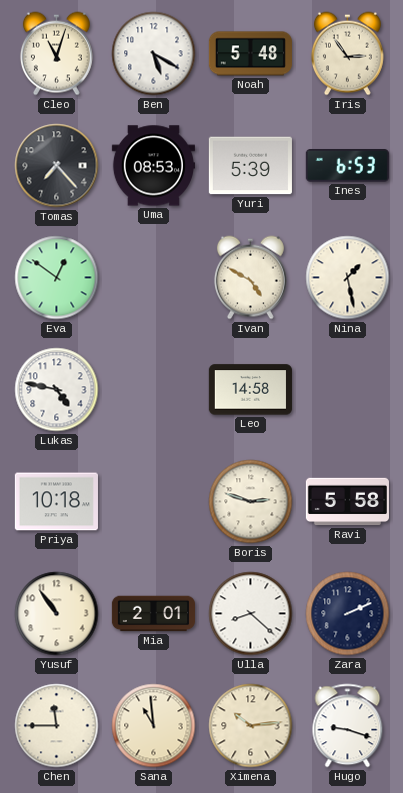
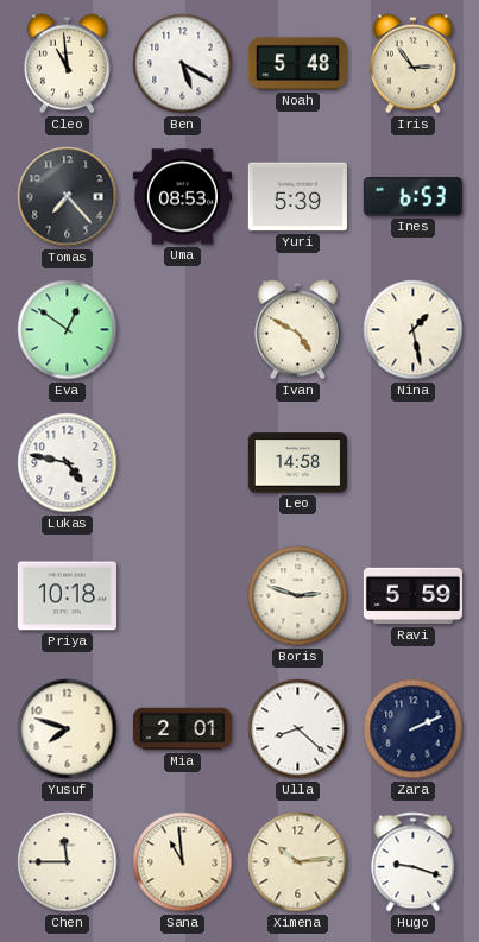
Cleo: 11:03 -> 10:59
Ravi: 5:58 -> 5:59
Yusuf: 10:54 -> 7:48
